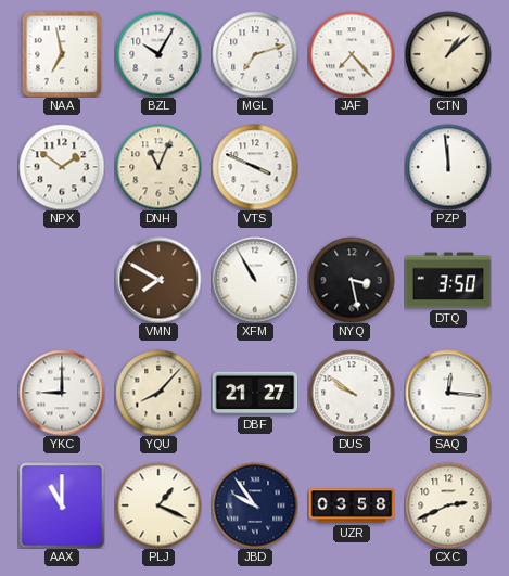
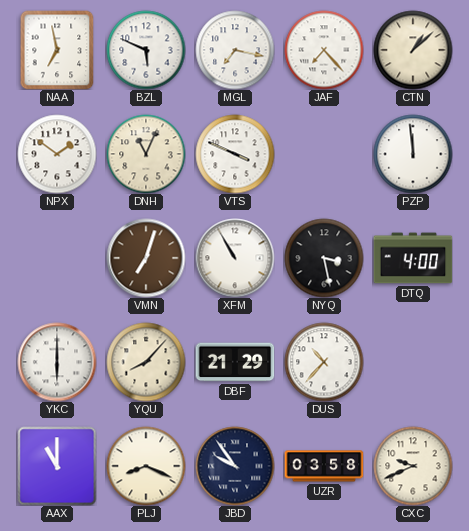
BZL: 10:05 -> 5:49
MGL: 7:12 -> 7:17
VMN: 7:50 -> 7:03
DTQ: 3:50 -> 4:00
YKC: 9:00 -> 6:00
DBF: 21:27 -> 21:29
DUS: 9:51 -> 10:37
SAQ: 12:16 -> none
PLJ: 1:19 -> 8:19
CXC: 2:41 -> 9:41
